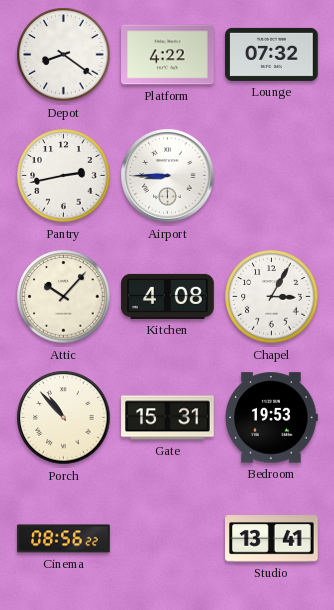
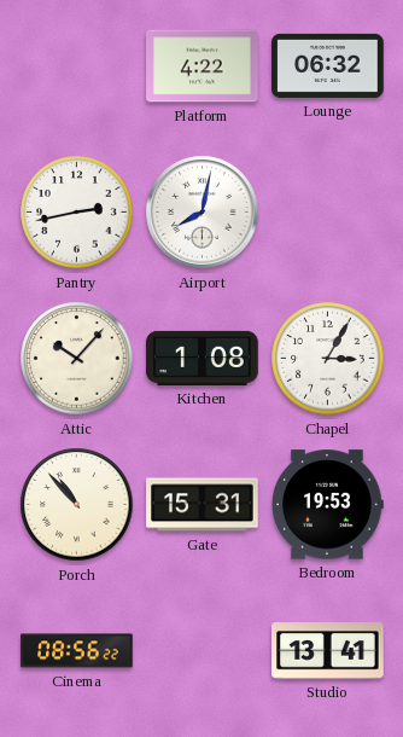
Depot: 8:21 -> none
Lounge: 07:32 -> 06:32
Airport: 8:45 -> 8:02
Kitchen: 4:08 -> 1:08
